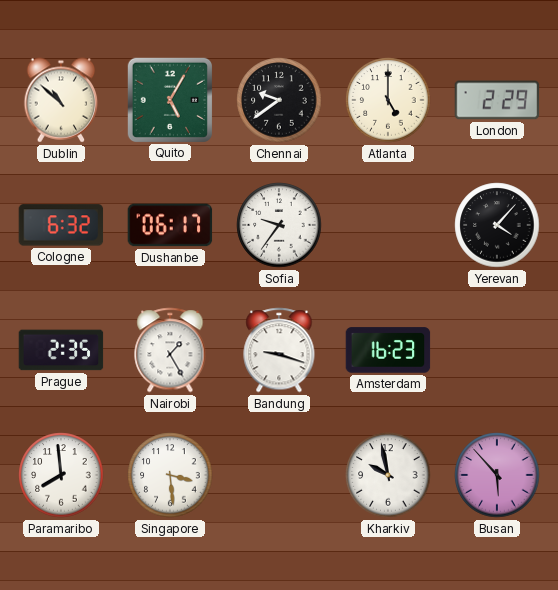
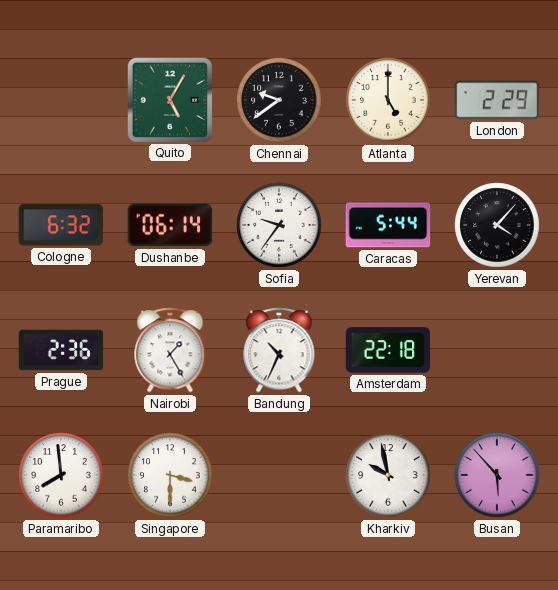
Dublin: 10:52 -> none
Dushanbe: 06:17 -> 06:14
Caracas: none -> 5:44
Prague: 2:35 -> 2:36
Bandung: 9:18 -> 10:34
Amsterdam: 16:23 -> 22:18
Singapore: 3:29 -> 3:30
